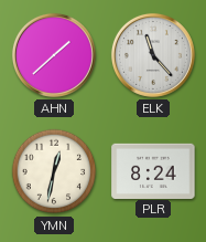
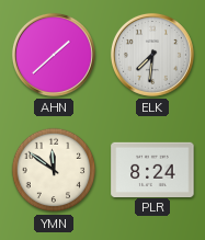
ELK: 11:23 -> 7:31
YMN: 12:32 -> 11:51
